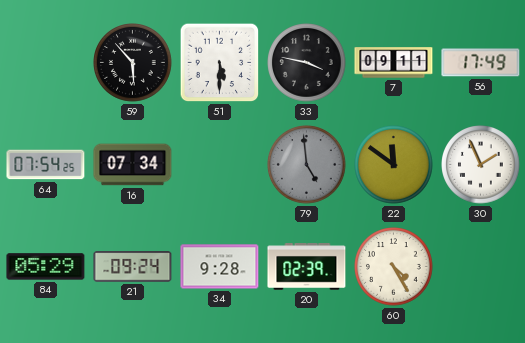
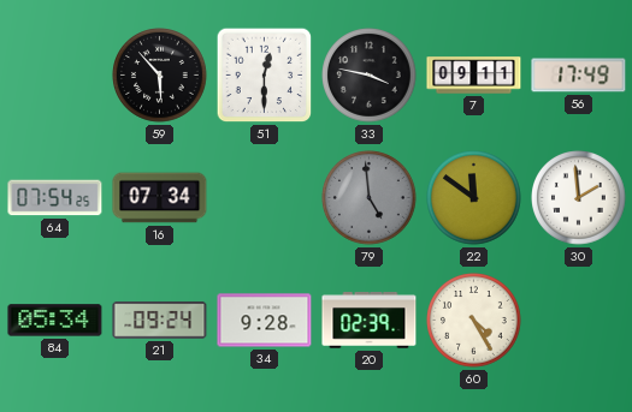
51: 5:30 -> 12:30
30: 1:56 -> 1:59
84: 05:29 -> 05:34
